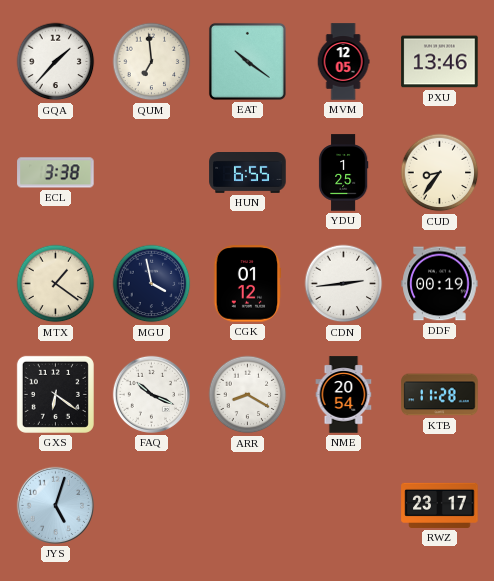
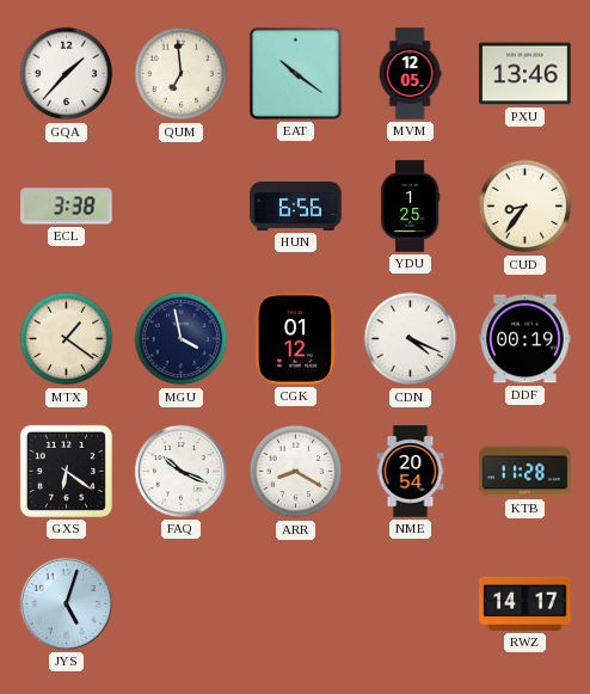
HUN: 6:55 -> 6:56
CDN: 2:44 -> 4:19
RWZ: 23:17 -> 14:17
